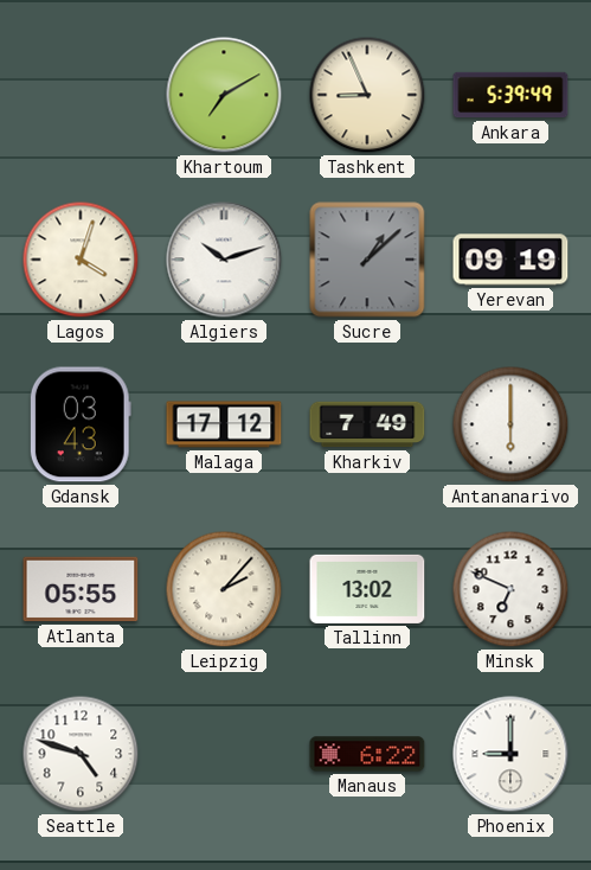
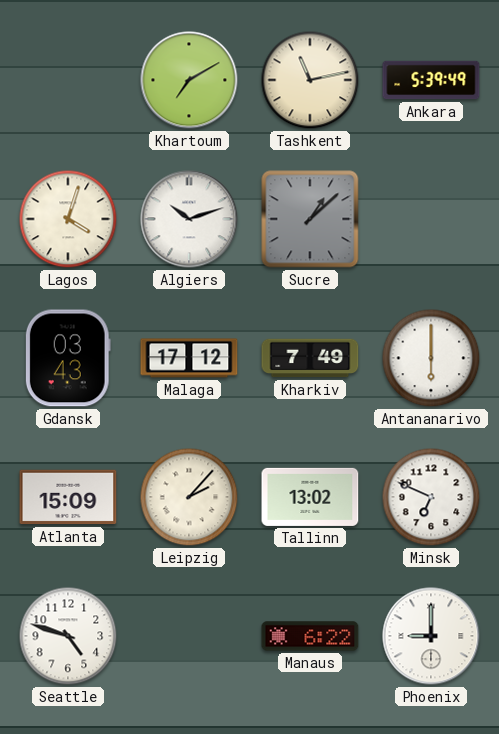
Tashkent: 8:56 -> 11:13
Yerevan: 09:19 -> none
Atlanta: 05:55 -> 15:09
